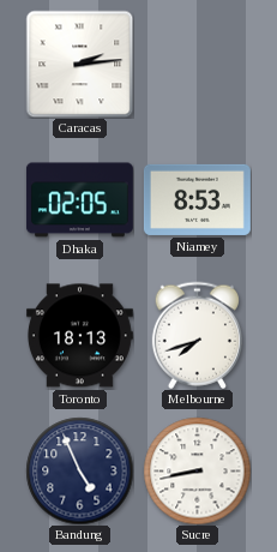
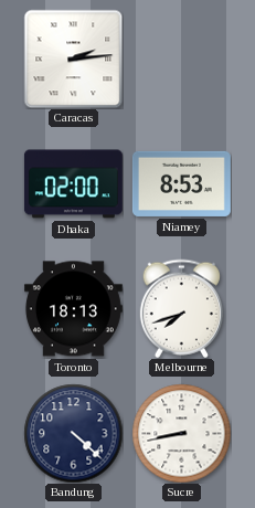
Dhaka: 02:05 -> 02:00
Bandung: 4:56 -> 4:22
